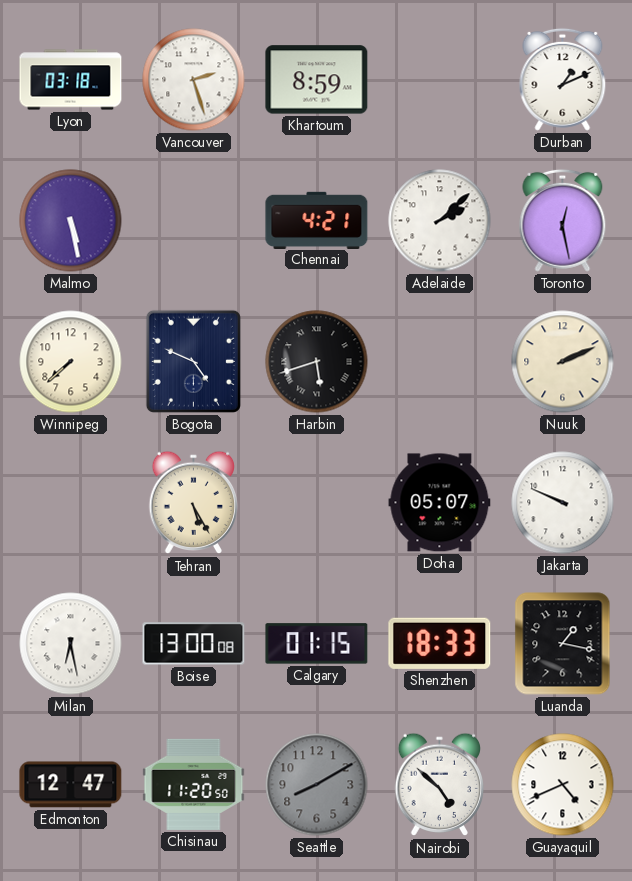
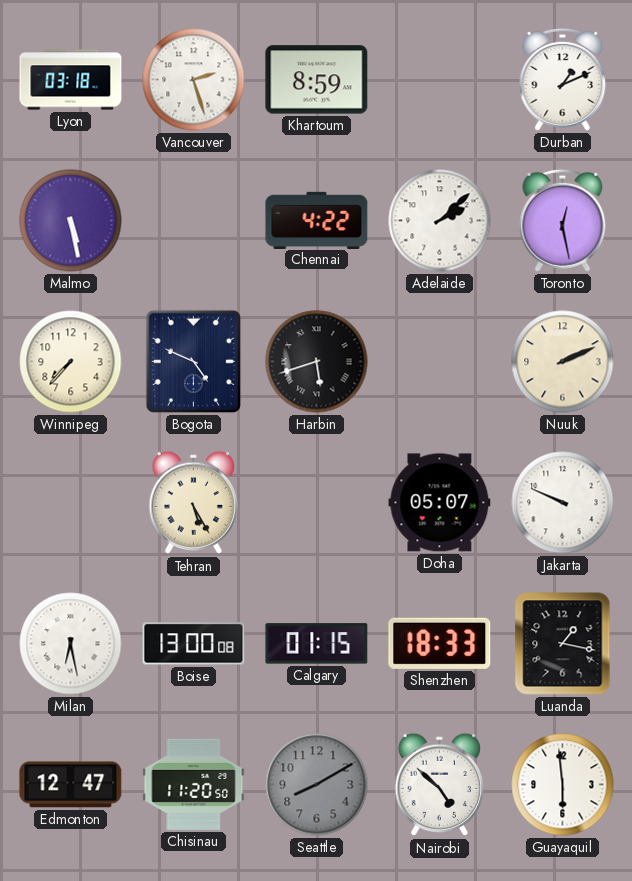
Chennai: 4:21 -> 4:22
Winnipeg: 7:38 -> 7:37
Guayaquil: 4:41 -> 5:59
